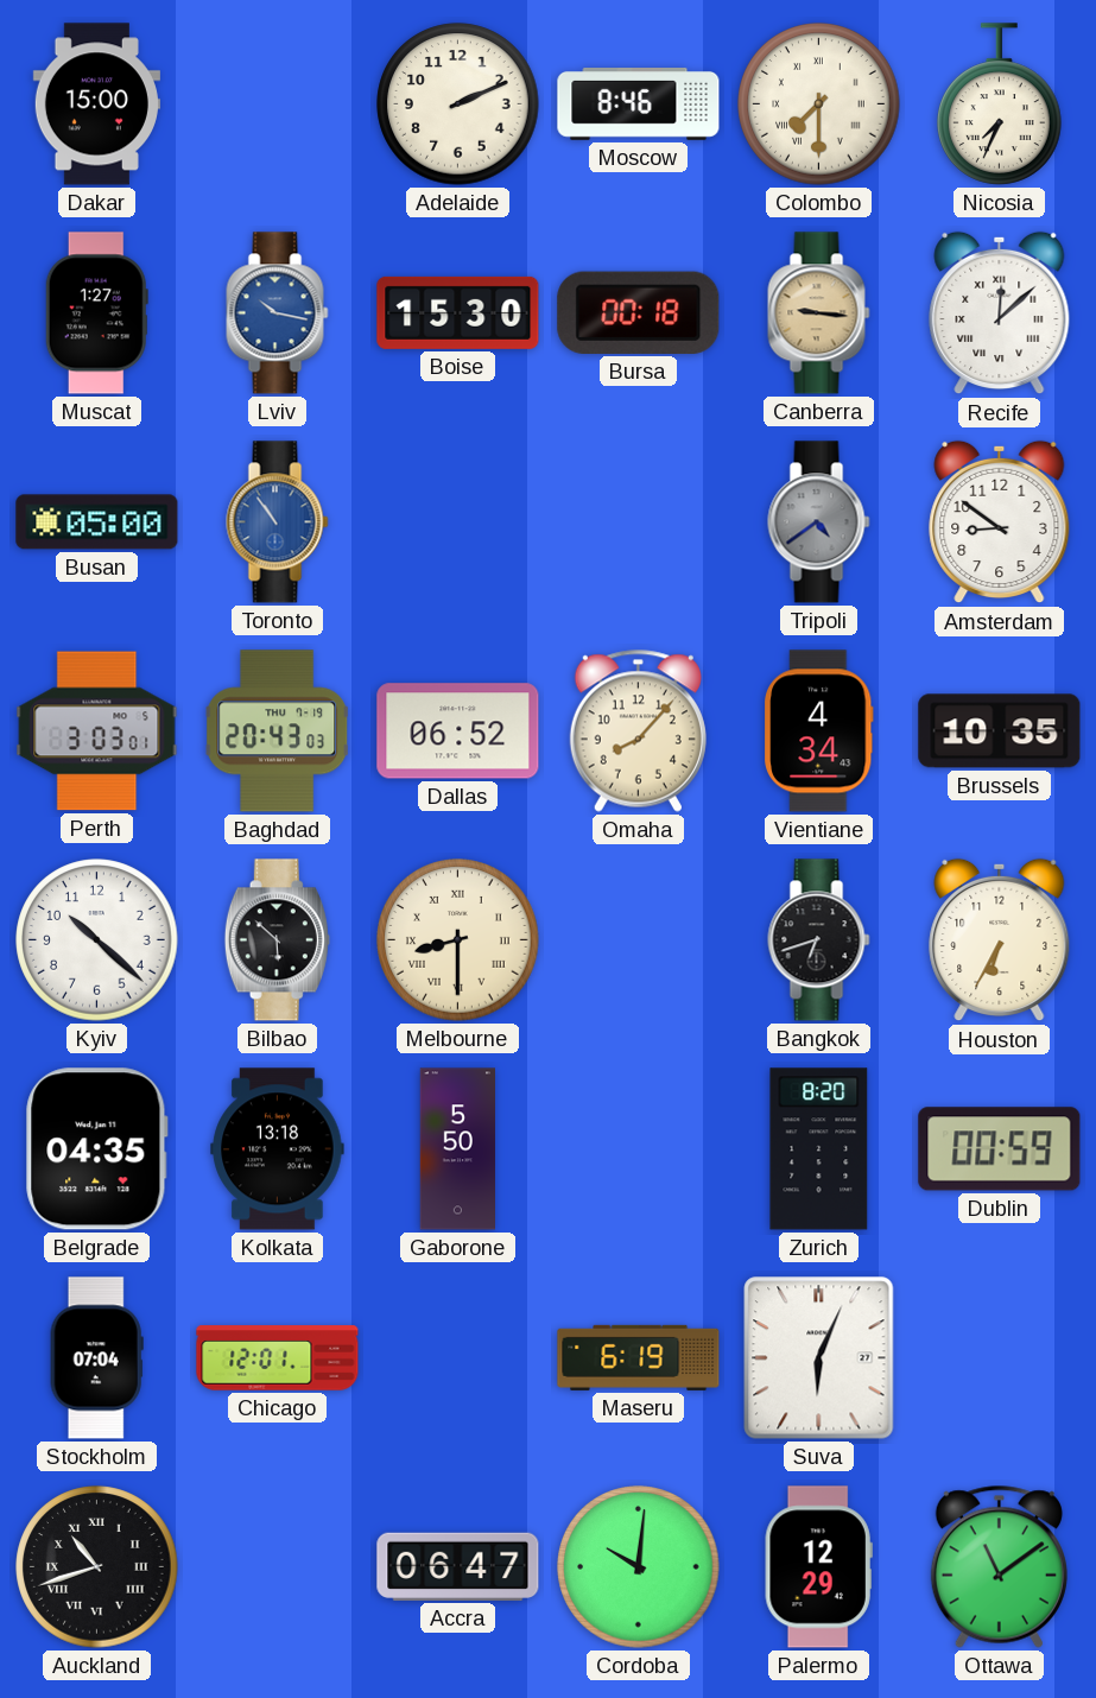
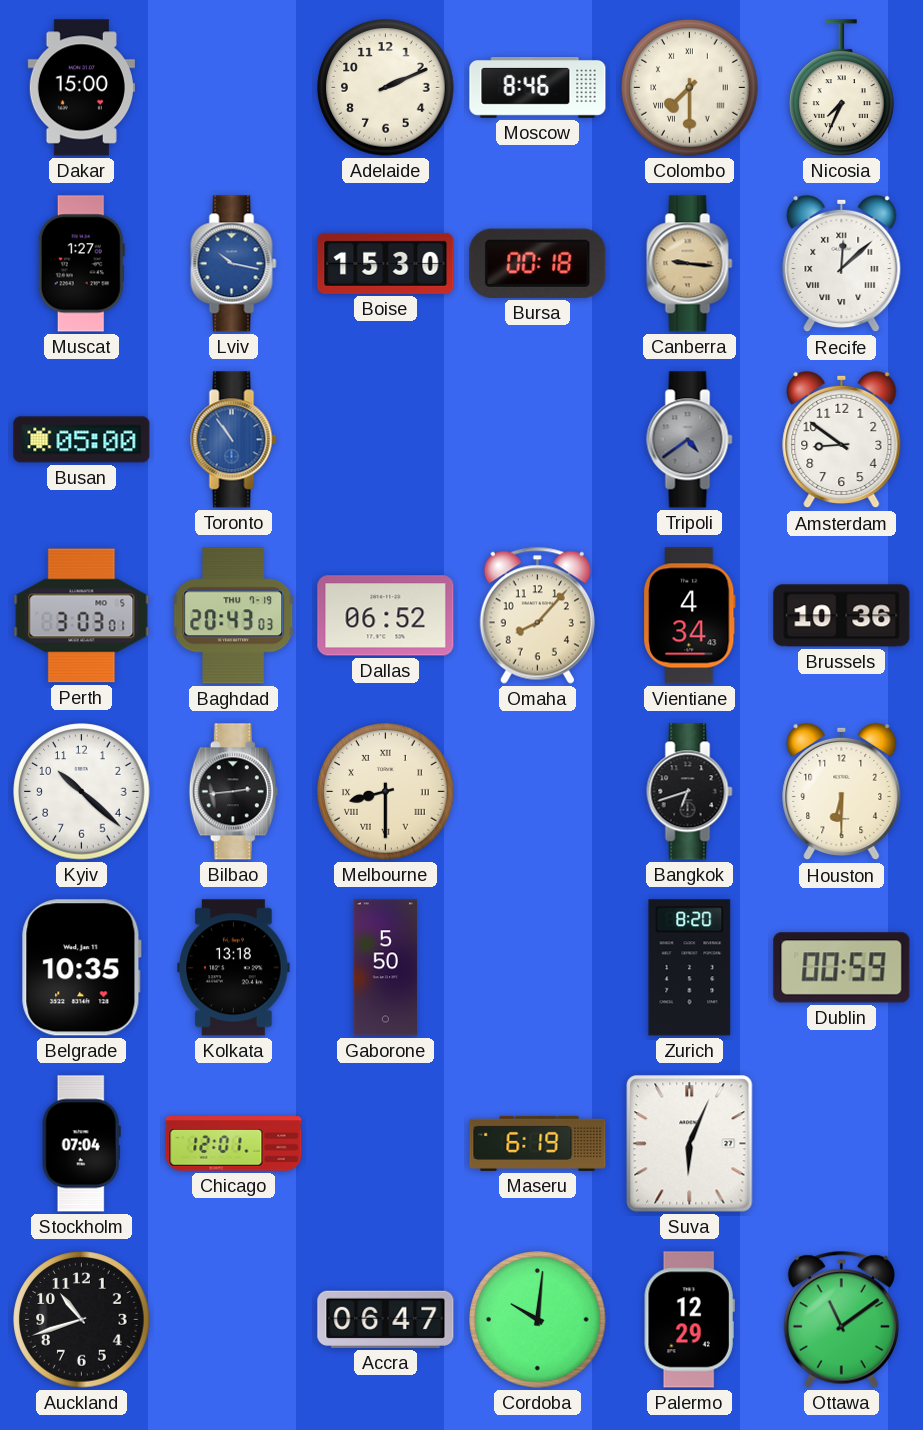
Brussels: 10:35 -> 10:36
Bilbao: 5:52 -> 2:44
Houston: 6:35 -> 6:30
Belgrade: 04:35 -> 10:35
Auckland numerals: Roman -> Arabic
